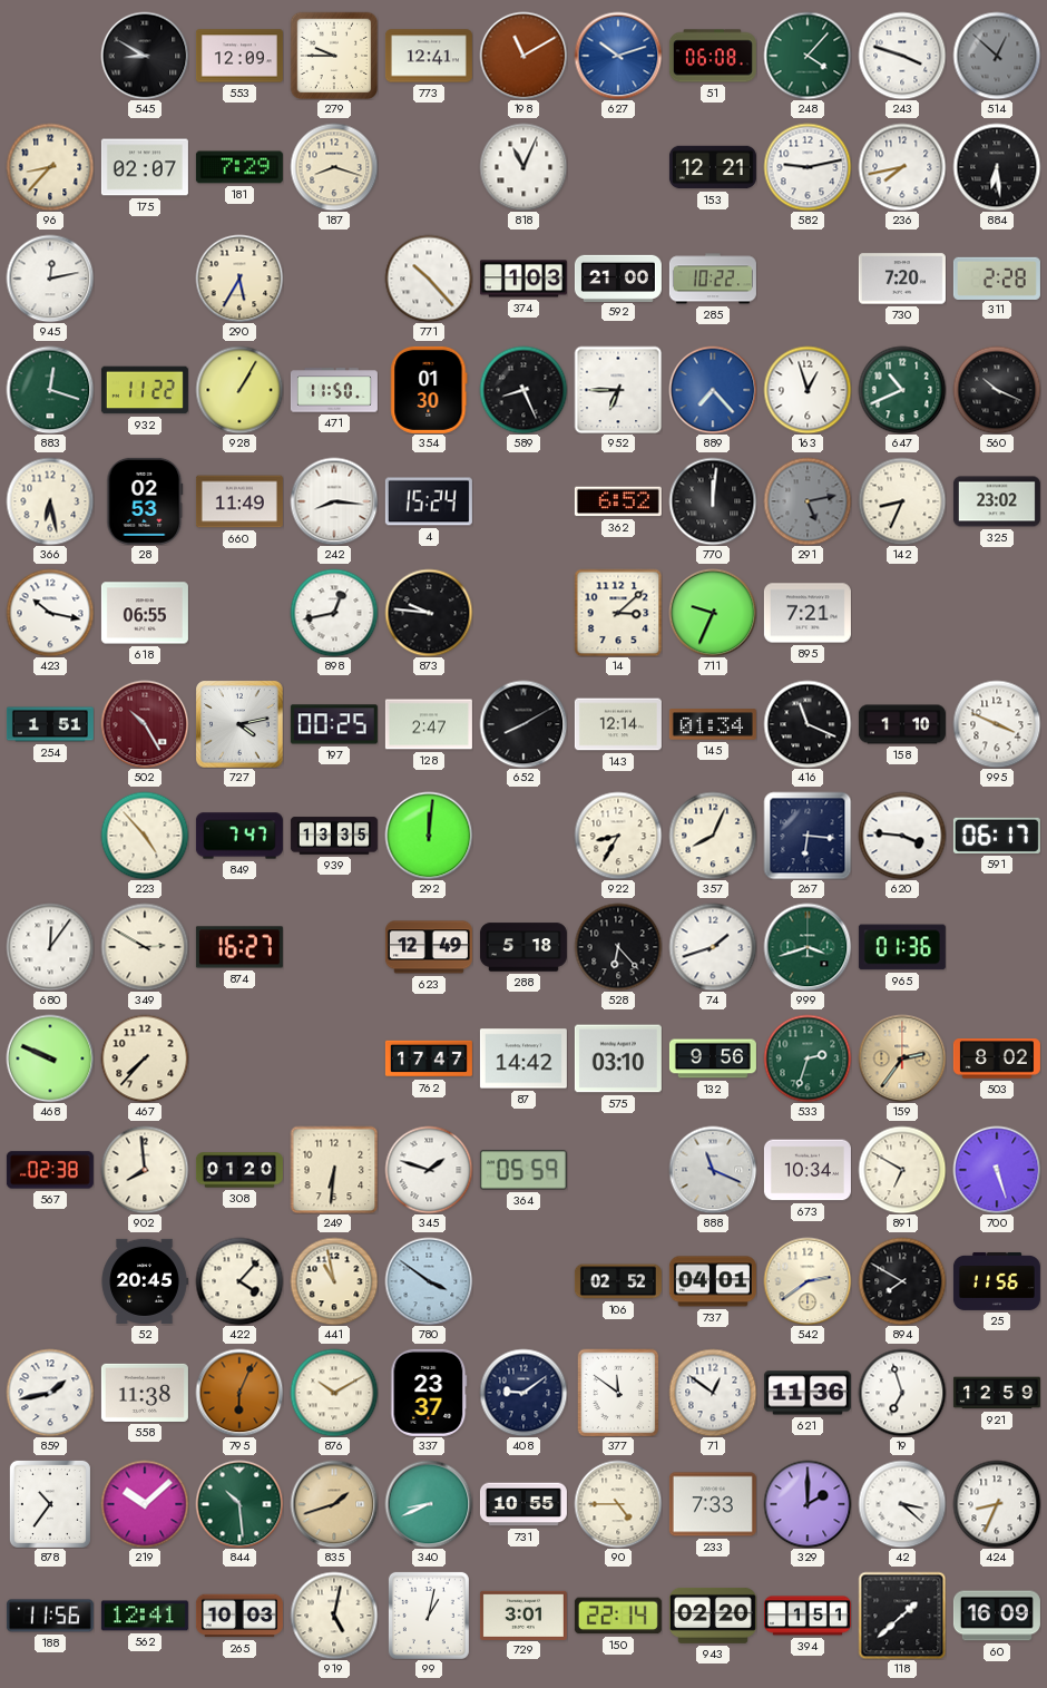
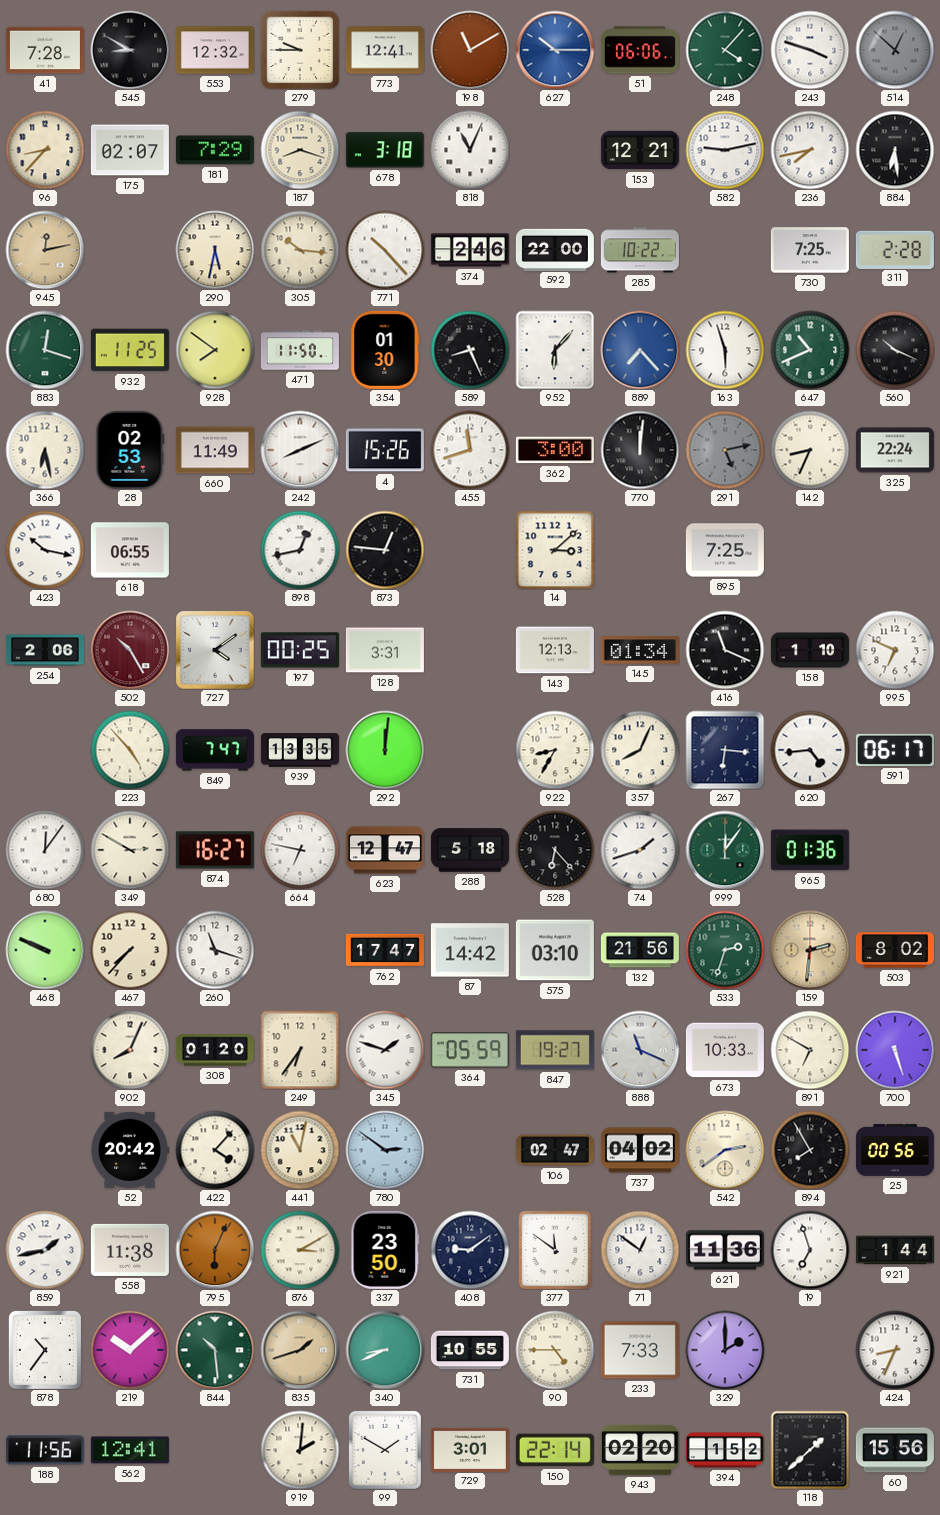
41: none -> 7:28
553: 12:09 -> 12:32
627: 10:12 -> 10:15
51: 06:08 -> 06:06
678: none -> 3:18
945 dial: white -> champagne
290: 5:35 -> 5:32
305: none -> 10:16
374: 1:03 -> 2:46
592: 21:00 -> 22:00
730: 7:20 -> 7:25
932: 11:22 -> 11:25
928: 1:05 -> 7:51
952: 6:45 -> 6:07
163: 12:57 -> 5:57
242: 8:16 -> 8:11
4: 15:24 -> 15:26
455: none -> 11:42
362: 6:52 -> 3:00
325: 23:02 -> 22:24
873: 9:46 -> 12:46
711: 9:34 -> none
895: 7:21 -> 7:25
254: 1:51 -> 2:06
727: 4:13 -> 4:09
128: 2:47 -> 3:31
652: 8:10 -> none
143: 12:14 -> 12:13
995: 3:49 -> 6:49
620: 3:46 -> 4:44
664: none -> 6:47
623: 12:49 -> 12:47
999: 3:42 -> 12:06
260: none -> 11:18
132: 9:56 -> 21:56
159: 2:36 -> 2:31
567: 02:38 -> none
902: 7:59 -> 8:04
249: 6:31 -> 6:36
847: none -> 19:27
673: 10:34 -> 10:33
52: 20:45 -> 20:42
441: 10:58 -> 11:02
780: 3:51 -> 2:51
106: 02:52 -> 02:47
737: 04:01 -> 04:02
894: 7:50 -> 7:55
25: 11:56 -> 00:56
876: 10:10 -> 3:10
337: 23:37 -> 23:50
921: 12:59 -> 1:44
42: 3:22 -> none
265: 10:03 -> none
919: 5:02 -> 2:01
99: 1:02 -> 1:50
394: 1:51 -> 1:52
60: 16:09 -> 15:56
